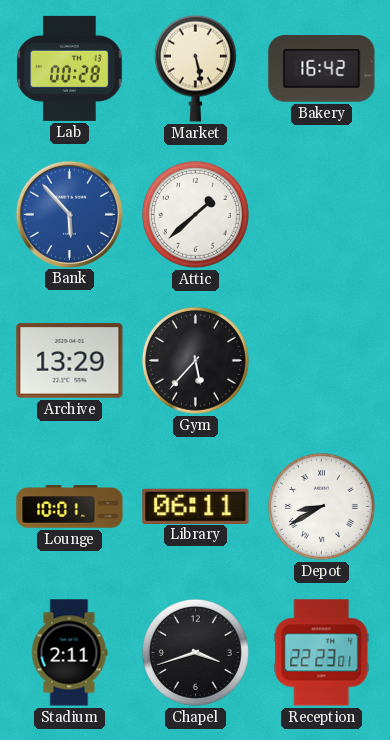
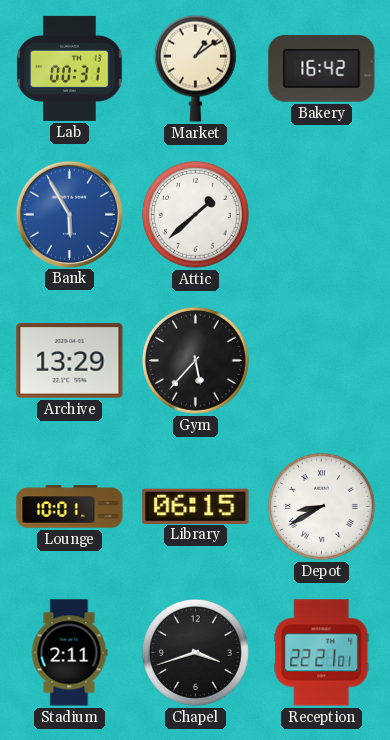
Lab: 00:28 -> 00:31
Market: 5:28 -> 1:09
Bank: 5:53 -> 5:55
Library: 06:11 -> 06:15
Reception: 22:23 -> 22:21
